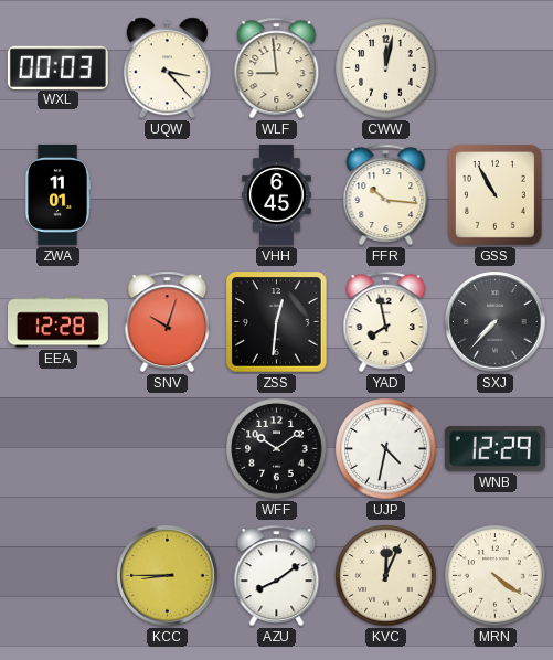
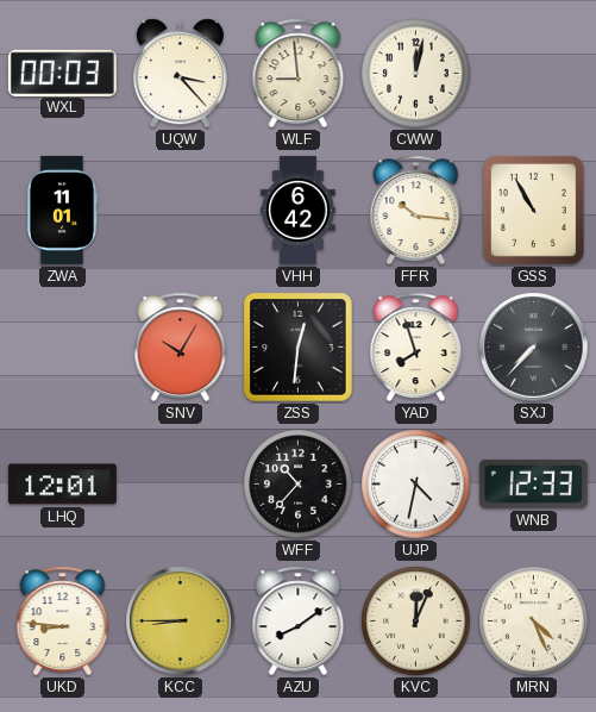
VHH: 6:45 -> 6:42
EEA: 12:28 -> none
SNV: 10:03 -> 10:05
YAD: 7:58 -> 7:57
LHQ: none -> 12:01
WFF: 10:09 -> 10:37
WNB: 12:29 -> 12:33
UKD: none -> 8:46
MRN: 4:21 -> 4:26
